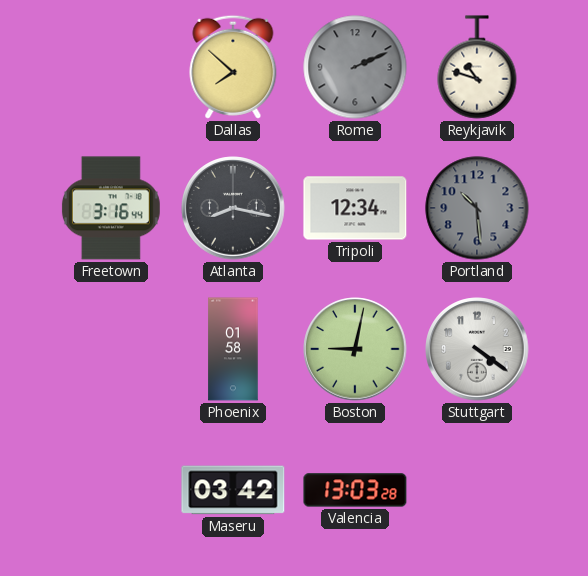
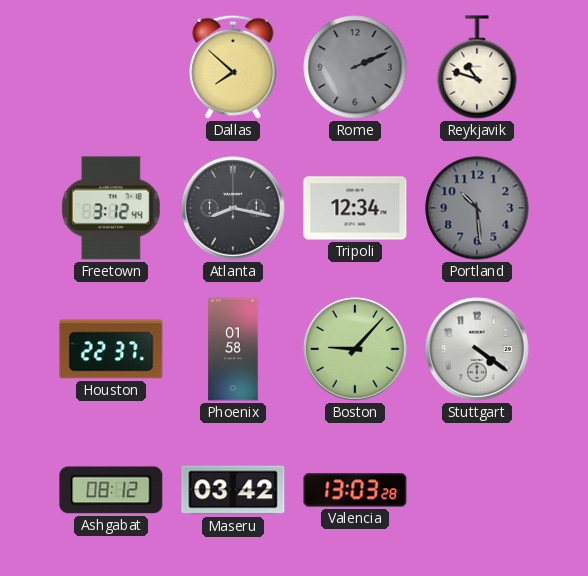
Freetown: 3:16 -> 3:12
Houston: none -> 22:37
Boston: 9:02 -> 9:07
Ashgabat: none -> 08:12
